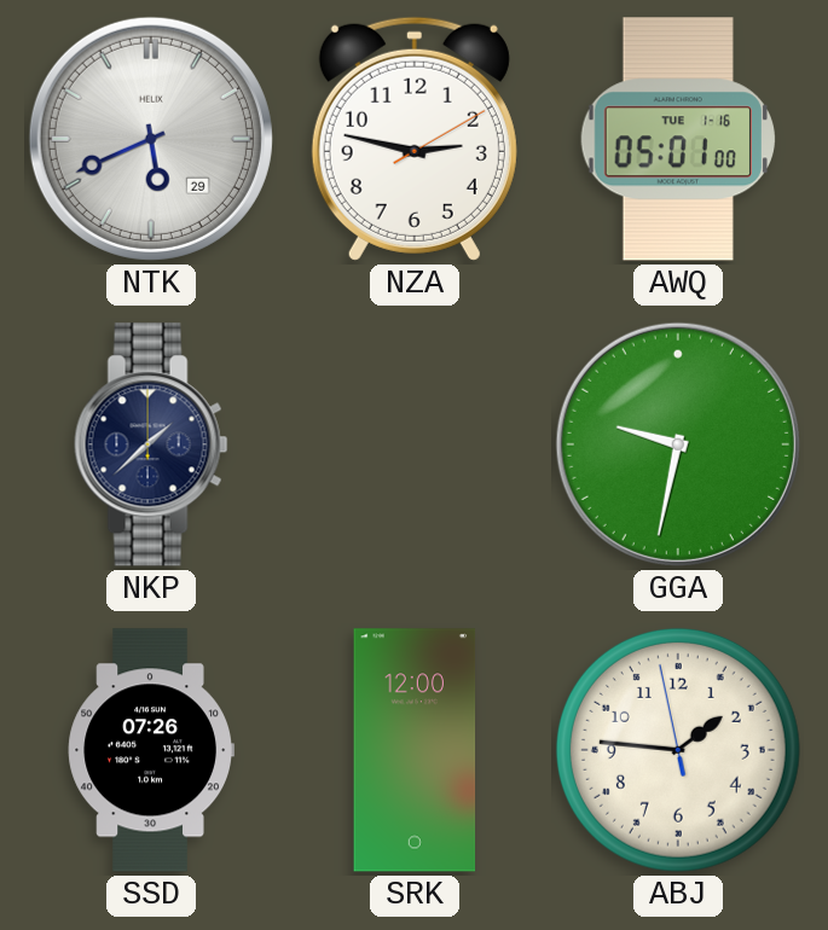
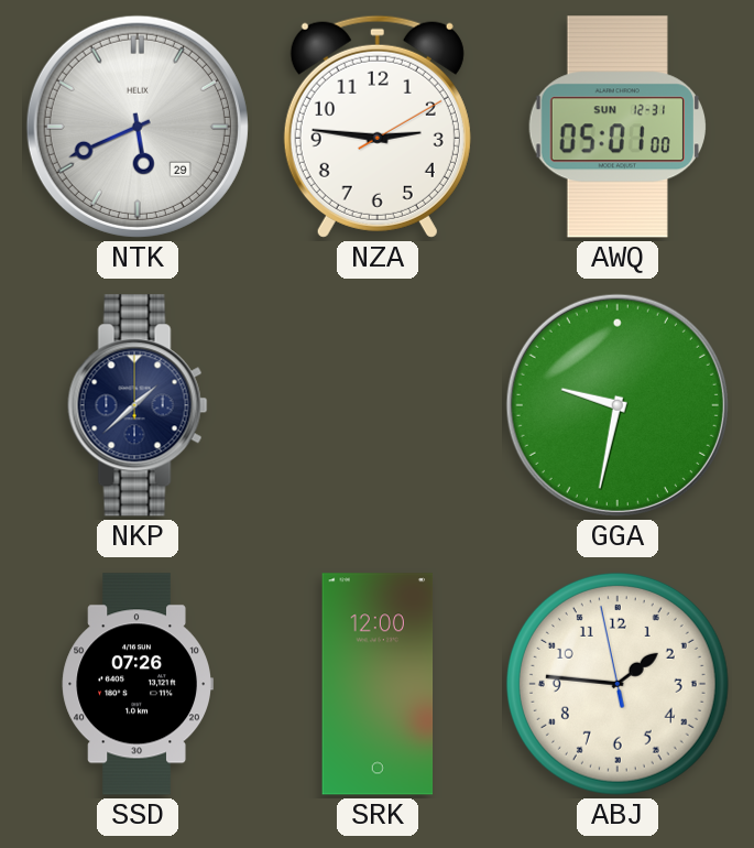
NZA: 2:47 -> 2:46
AWQ date: TUE 1-16 -> SUN 12-31
